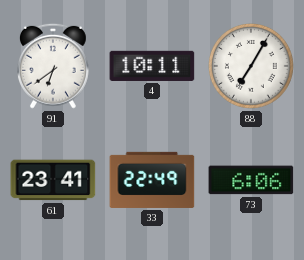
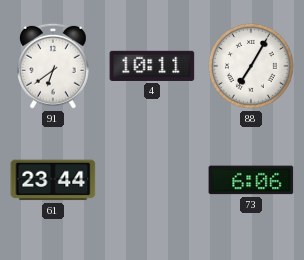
61: 23:41 -> 23:44
33: 22:49 -> none
